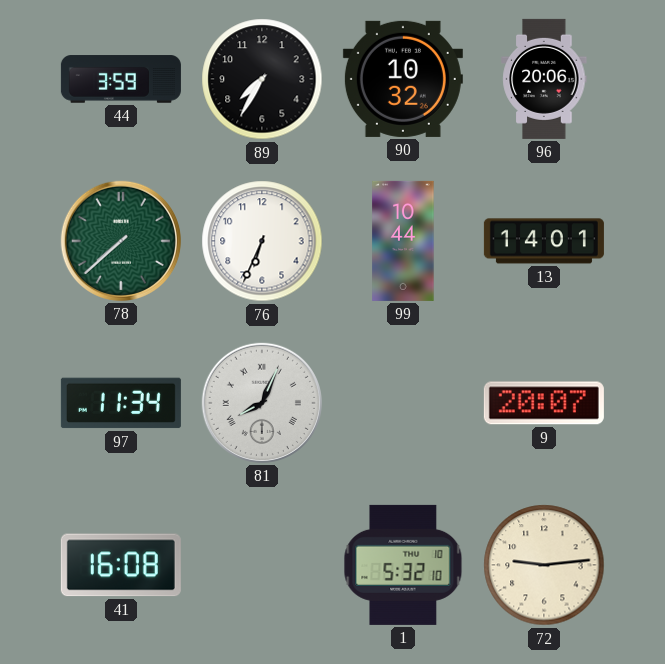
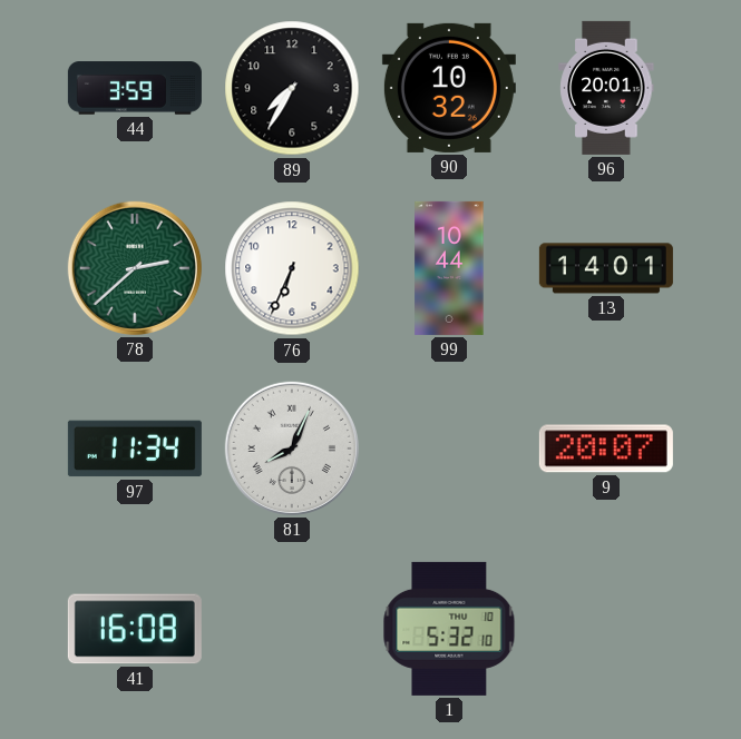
96: 20:06 -> 20:01
78: 7:38 -> 2:38
72: 9:14 -> none
